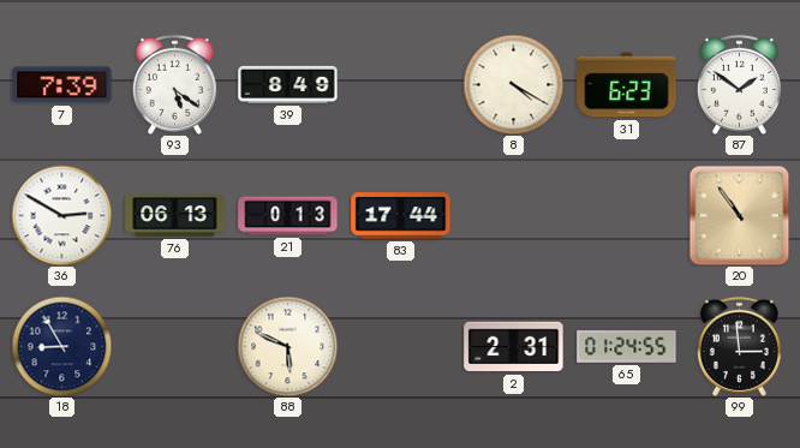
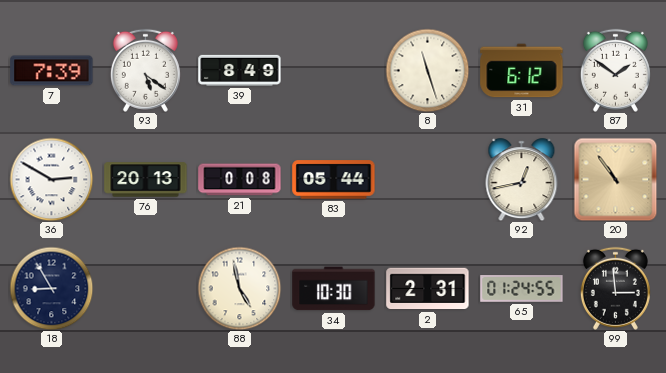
8: 4:20 -> 11:27
31: 6:23 -> 6:12
76: 06:13 -> 20:13
21: 0:13 -> 0:08
83: 17:44 -> 05:44
92: none -> 12:43
88: 5:49 -> 4:58
34: none -> 10:30
